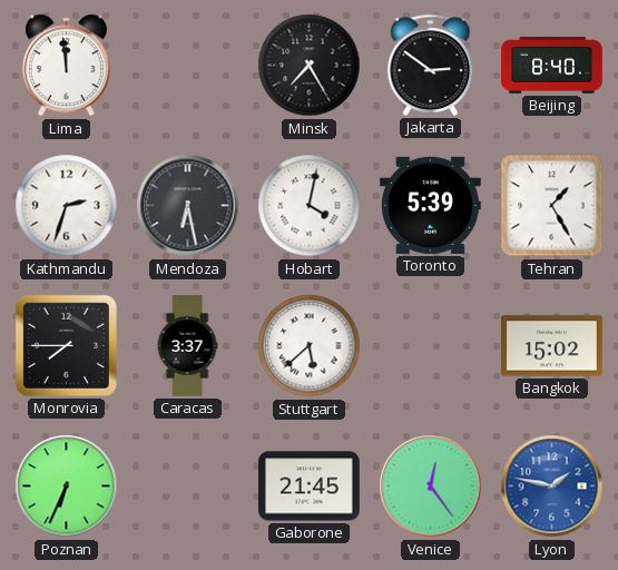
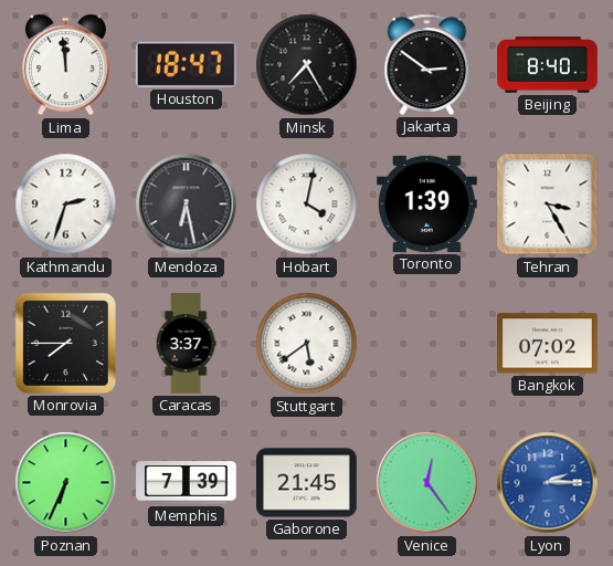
Houston: none -> 18:47
Toronto: 5:39 -> 1:39
Tehran: 1:25 -> 3:25
Stuttgart: 5:38 -> 5:39
Bangkok: 15:02 -> 07:02
Memphis: none -> 7:39
Lyon: 1:47 -> 2:15
